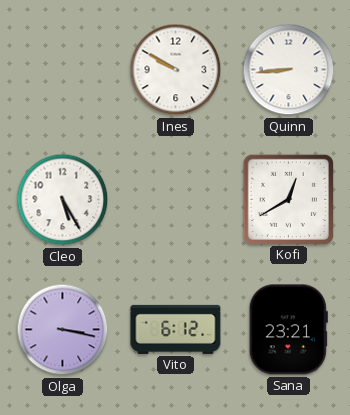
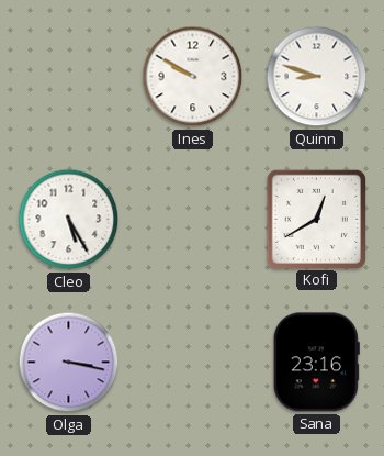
Quinn: 8:44 -> 8:48
Vito: 6:12 -> none
Sana: 23:21 -> 23:16
